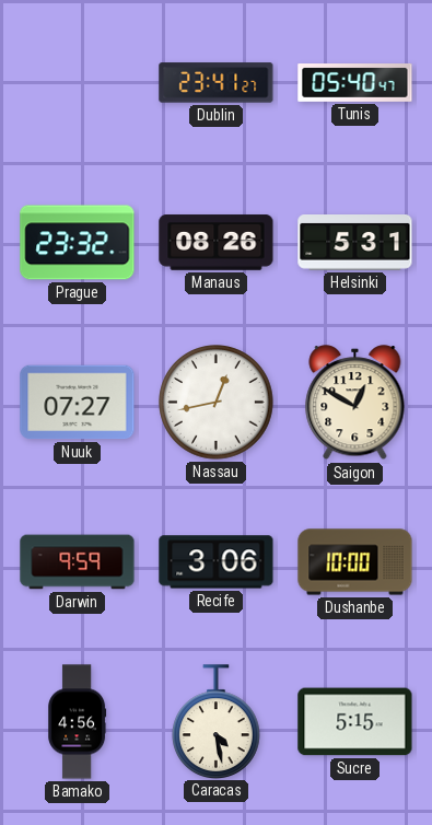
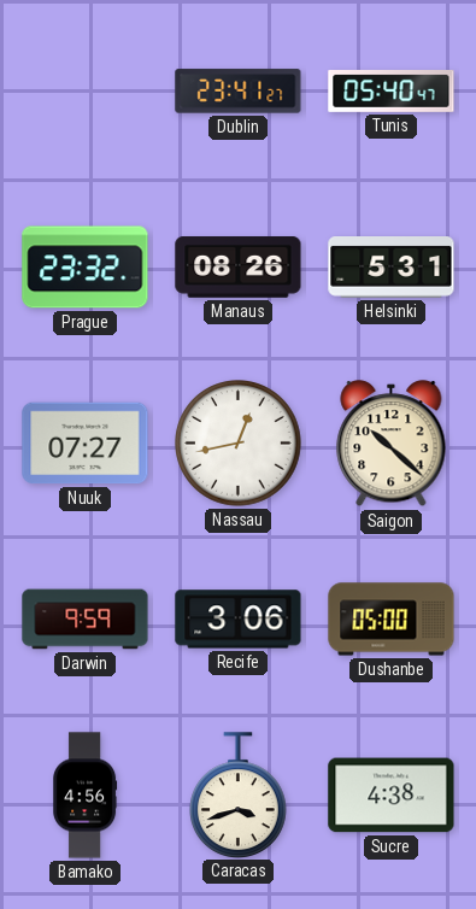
Saigon: 12:50 -> 10:22
Dushanbe: 10:00 -> 05:00
Caracas: 4:28 -> 3:42
Sucre: 5:15 -> 4:38
